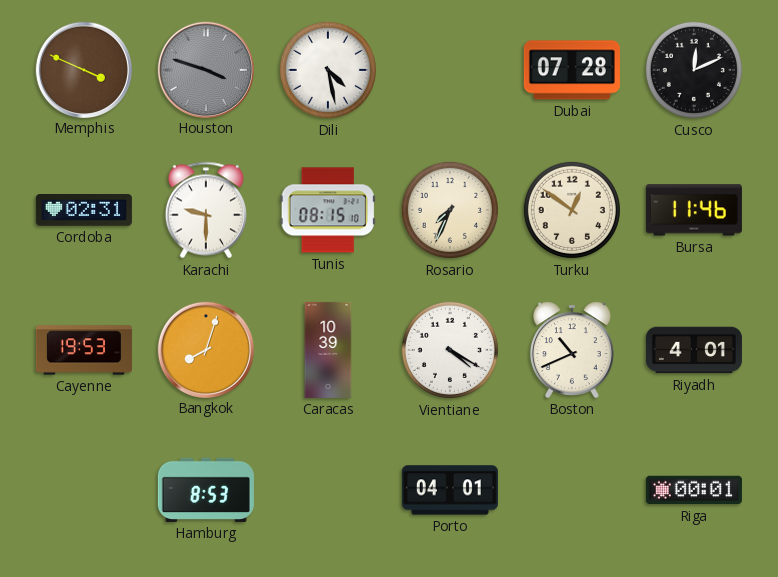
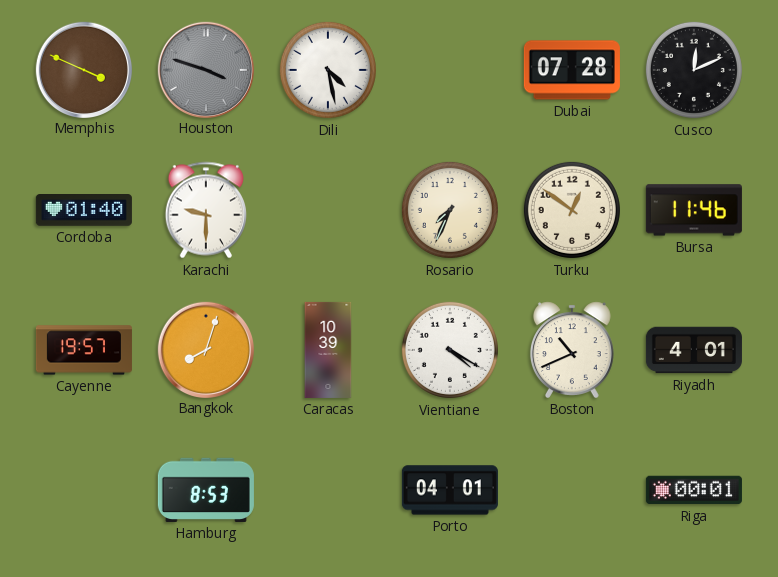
Cordoba: 02:31 -> 01:40
Tunis: 08:15 -> none
Cayenne: 19:53 -> 19:57
